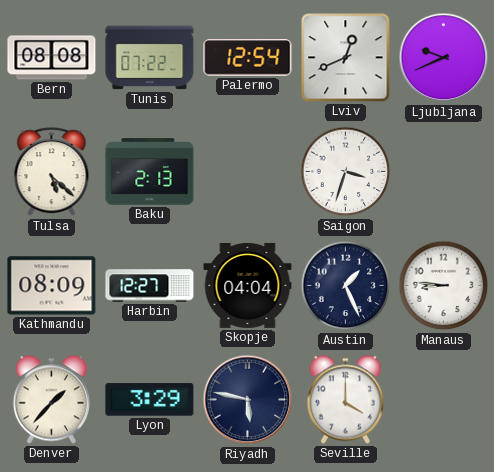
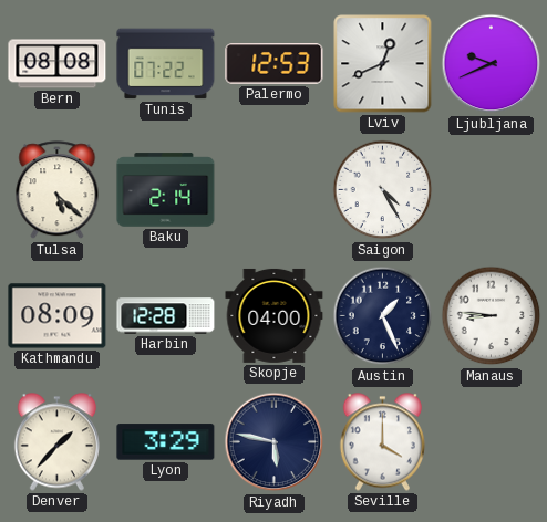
Palermo: 12:54 -> 12:53
Baku: 2:13 -> 2:14
Saigon: 3:33 -> 4:25
Harbin: 12:27 -> 12:28
Skopje: 04:04 -> 04:00
